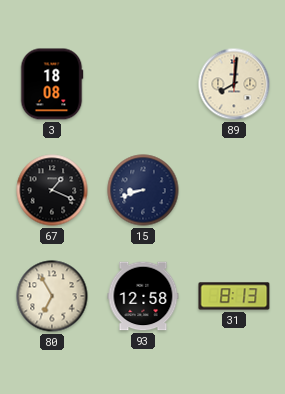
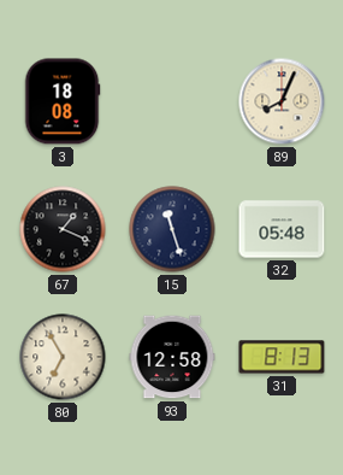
89: 8:01 -> 8:04
15: 8:42 -> 11:27
32: none -> 05:48
